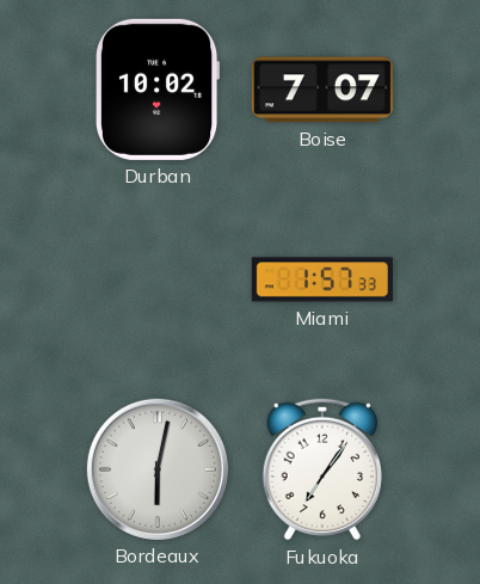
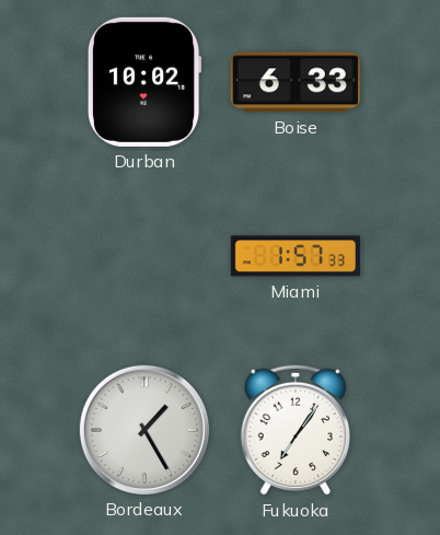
Boise: 7:07 -> 6:33
Bordeaux: 6:02 -> 1:25
